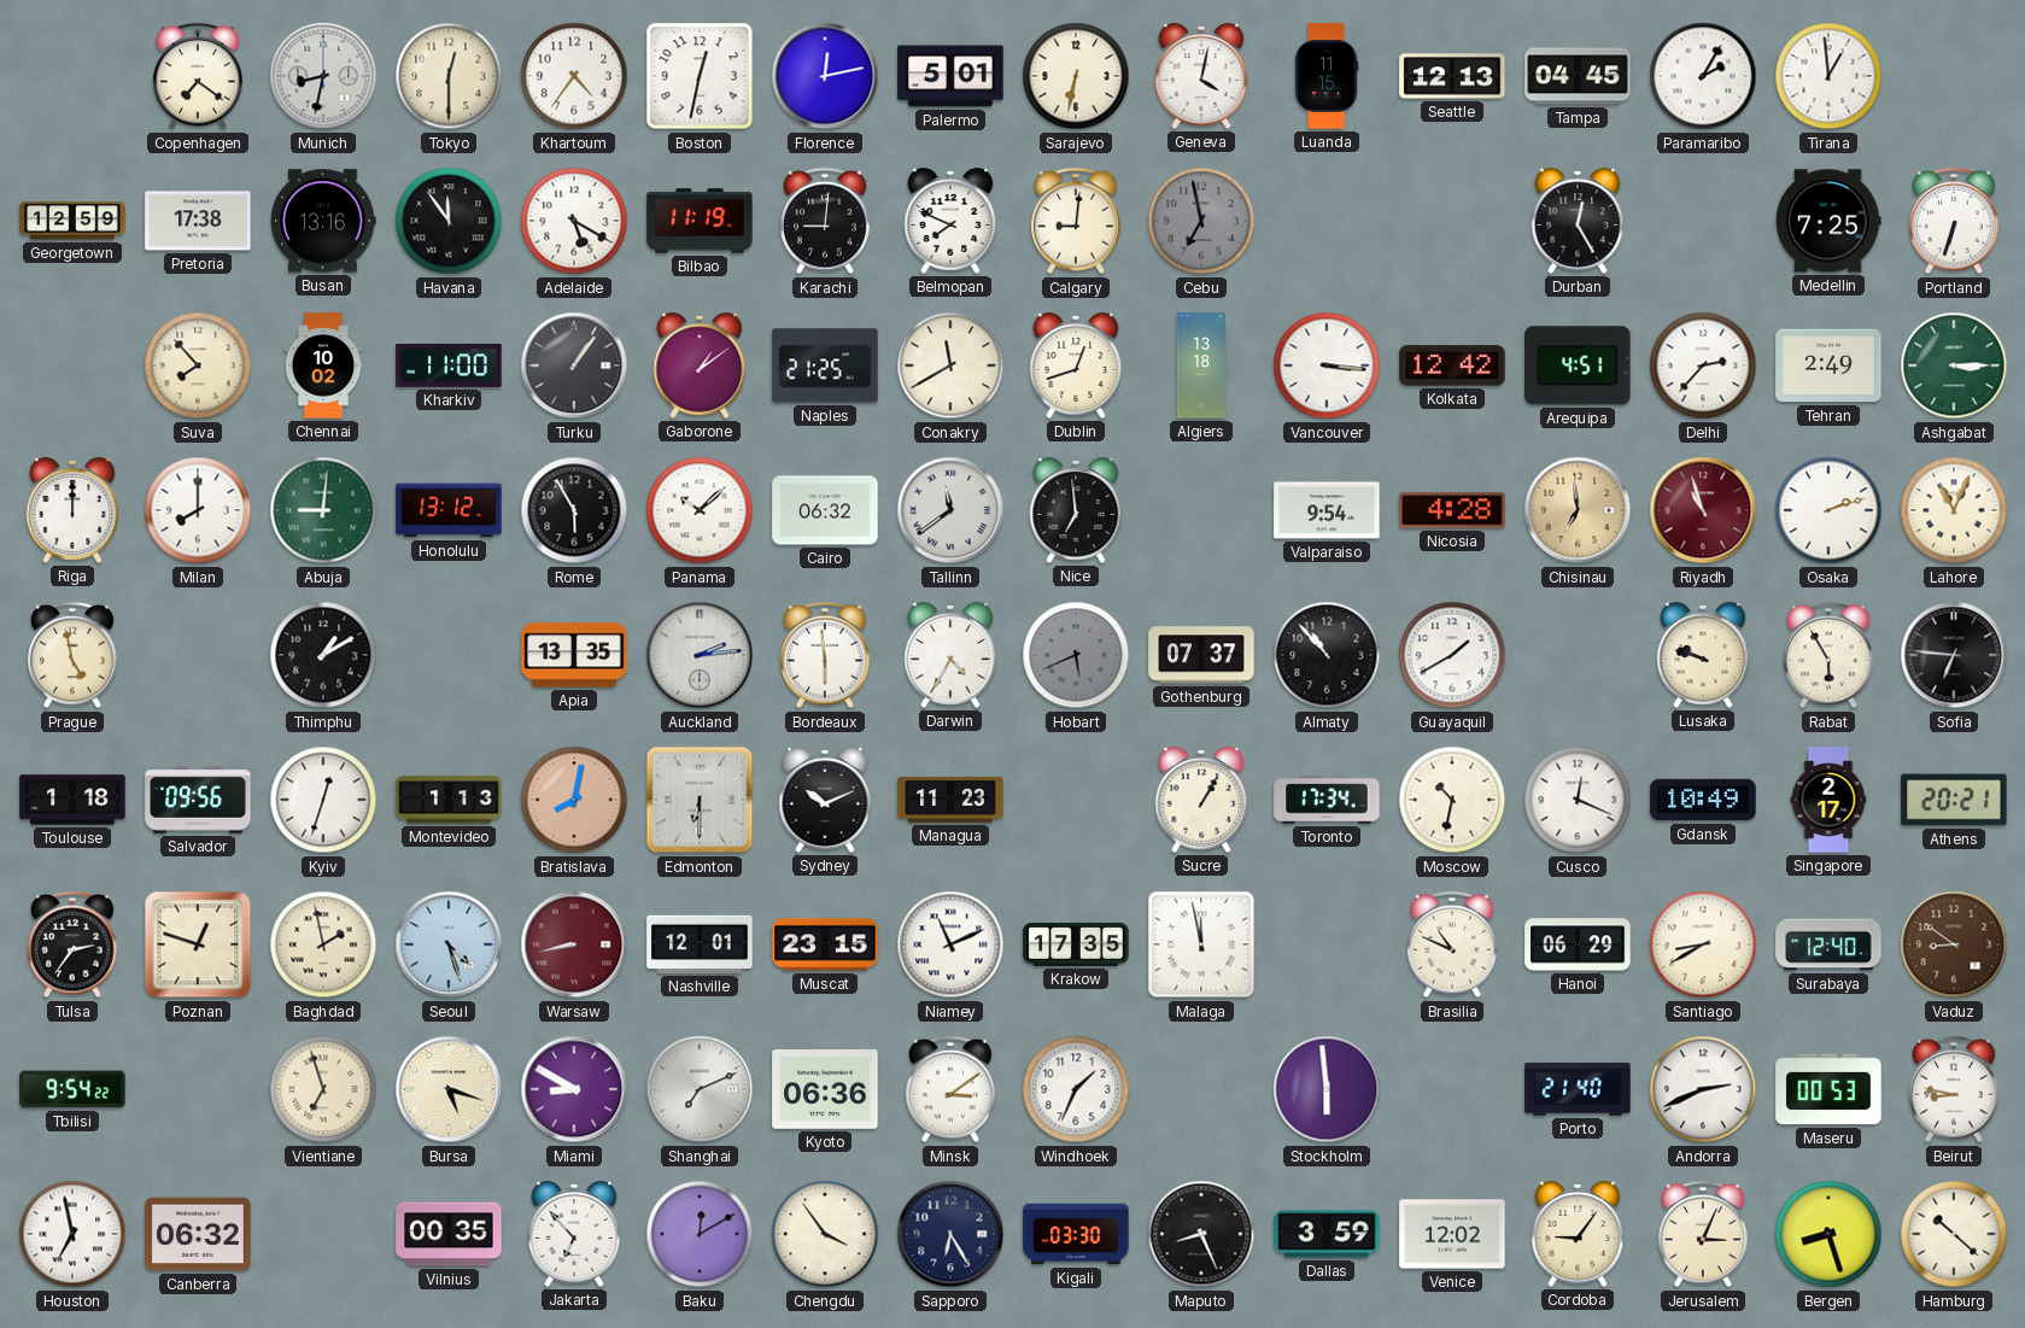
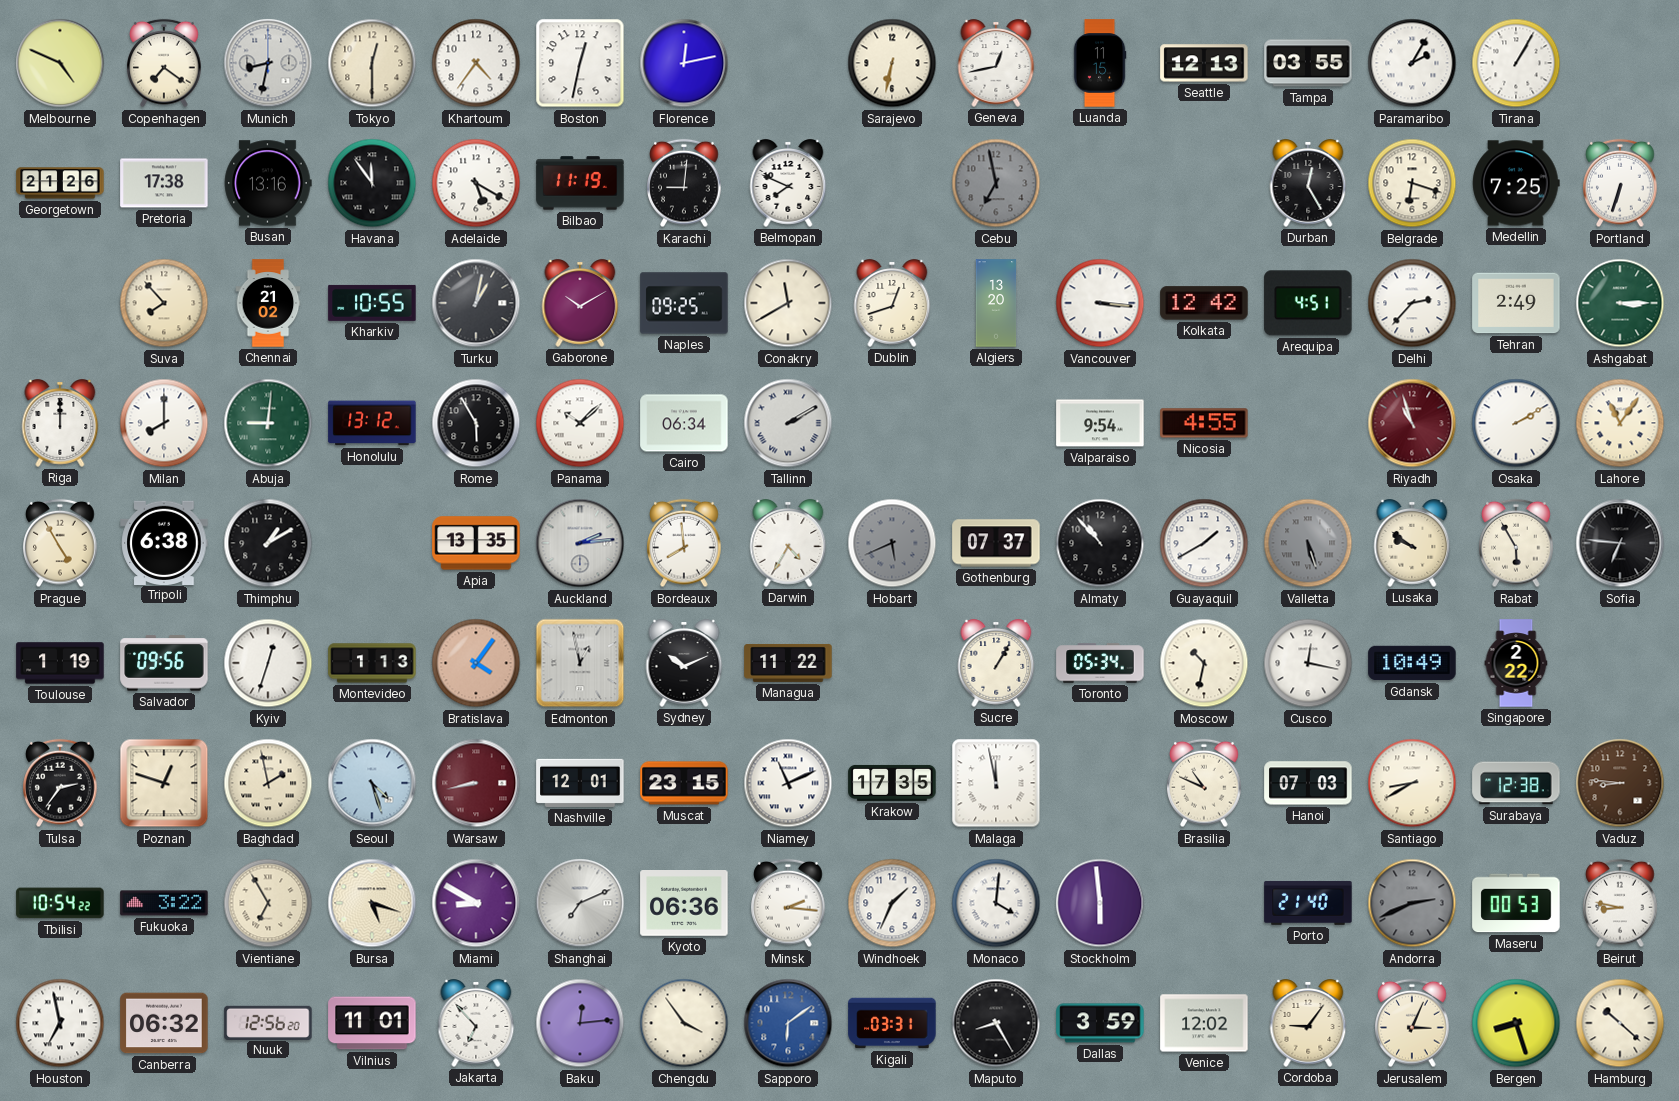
Melbourne: none -> 4:49
Palermo: 5:01 -> none
Geneva: 4:02 -> 12:43
Tampa: 04:45 -> 03:55
Tirana: 12:59 -> 1:05
Georgetown: 12:59 -> 21:26
Calgary: 9:01 -> none
Belgrade: none -> 6:18
Chennai: 10:02 -> 21:02
Kharkiv: 11:00 -> 10:55
Turku: 1:06 -> 1:02
Gaborone: 1:09 -> 10:10
Naples: 21:25 -> 09:25
Algiers: 13:18 -> 13:20
Cairo: 06:32 -> 06:34
Tallinn: 11:39 -> 2:10
Nice: 6:59 -> none
Nicosia: 4:28 -> 4:55
Chisinau: 6:59 -> none
Osaka: 2:12 -> 2:10
Lahore: 11:04 -> 11:06
Prague: 4:58 -> 4:55
Tripoli: none -> 6:38
Bordeaux: 5:59 -> 7:59
Valletta: none -> 5:27
Lusaka: 9:48 -> 9:51
Toulouse: 1:18 -> 1:19
Bratislava: 8:02 -> 4:06
Edmonton: 6:30 -> 12:58
Managua: 11:23 -> 11:22
Toronto: 17:34 -> 05:34
Cusco: 12:19 -> 12:17
Singapore: 2:17 -> 2:22
Athens: 20:21 -> none
Hanoi: 06:29 -> 07:03
Surabaya: 12:40 -> 12:38
Vaduz: 8:51 -> 8:46
Tbilisi: 9:54 -> 10:54
Fukuoka: none -> 3:22
Vientiane: 6:57 -> 6:55
Minsk: 3:09 -> 2:16
Monaco: none -> 4:01
Andorra dial: white -> grey
Nuuk: none -> 12:56
Vilnius: 00:35 -> 11:01
Baku: 12:10 -> 12:14
Sapporo: 6:25 -> 6:09
Sapporo dial: navy -> blue
Kigali: 03:30 -> 03:31
Maputo: 8:26 -> 8:25
